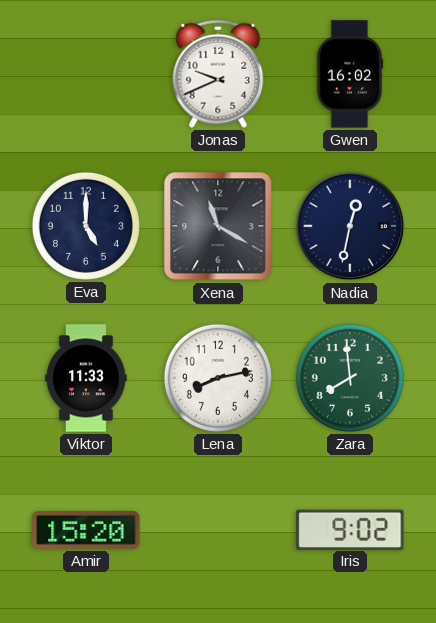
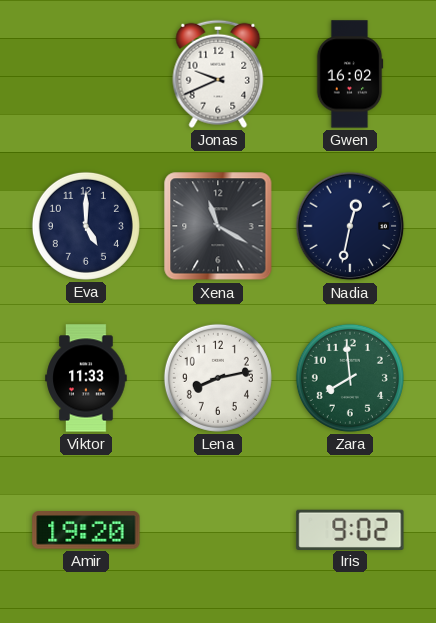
Amir: 15:20 -> 19:20
